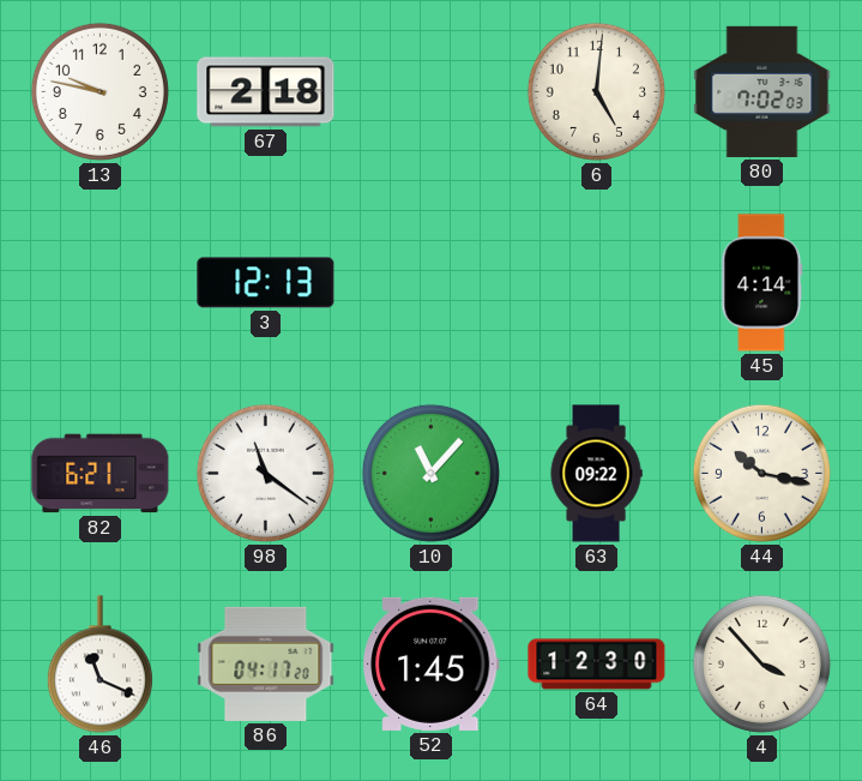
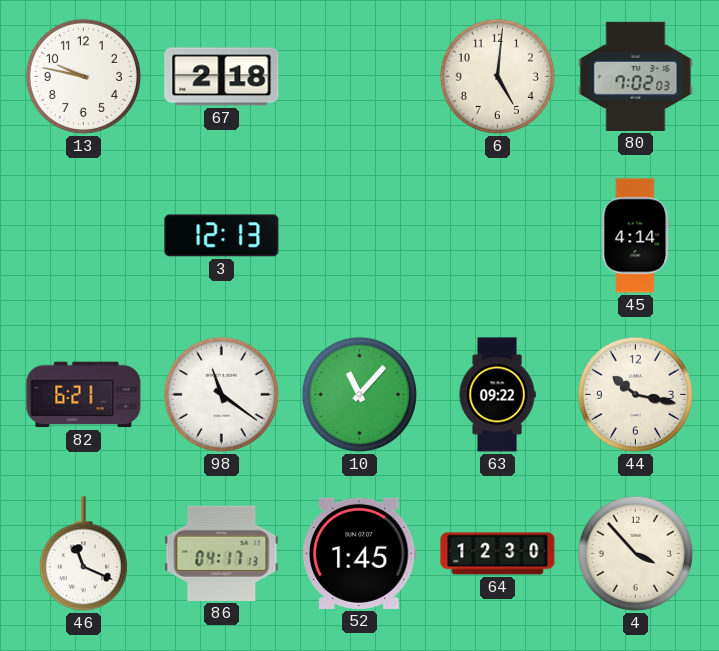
86: 04:17:20 -> 04:17:13
